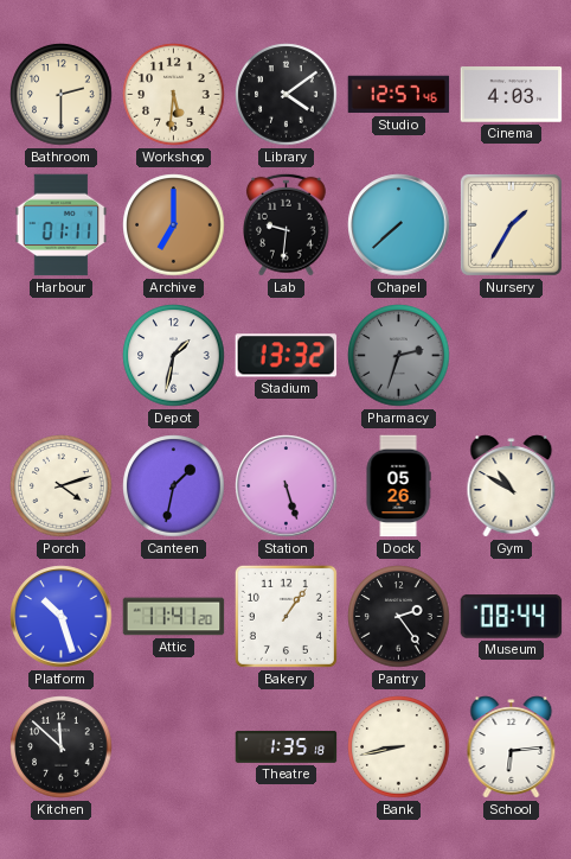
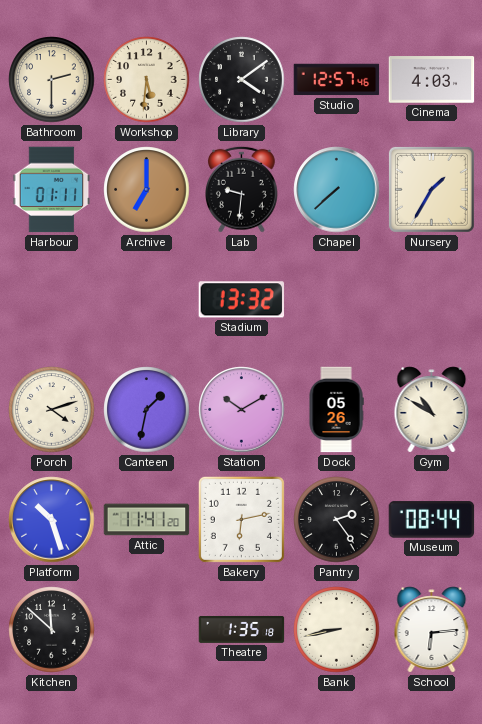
Depot: 1:32 -> none
Pharmacy: 2:33 -> none
Station: 5:27 -> 10:10
Bakery: 1:06 -> 6:13
